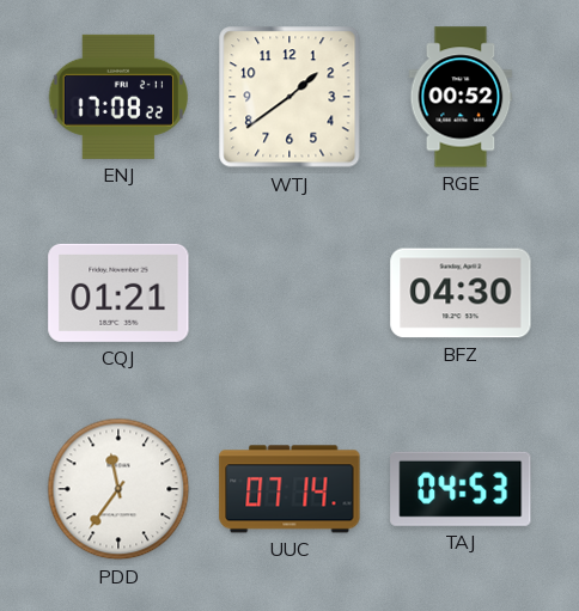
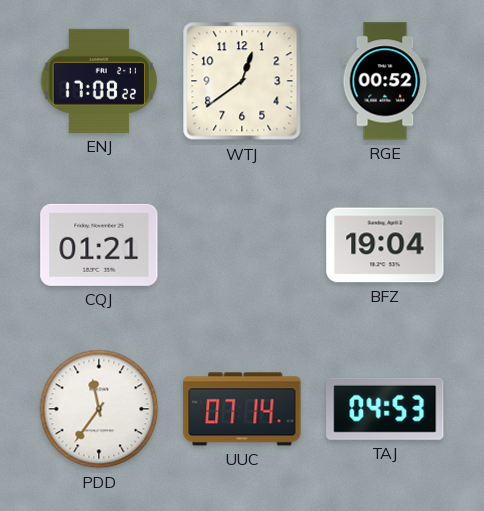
WTJ: 1:39 -> 12:39
BFZ: 04:30 -> 19:04
